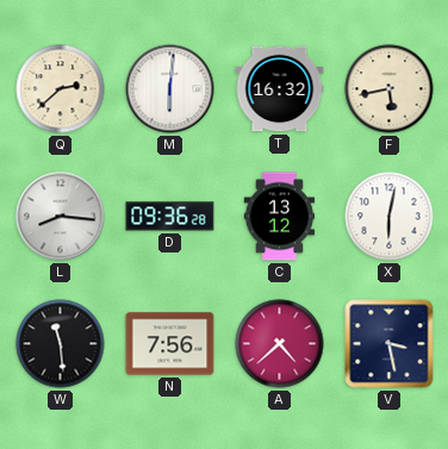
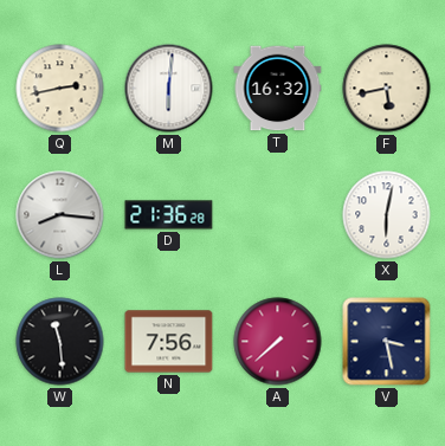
Q: 2:38 -> 2:43
D: 09:36 -> 21:36
C: 13:12 -> none
A: 4:38 -> 7:38
